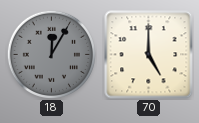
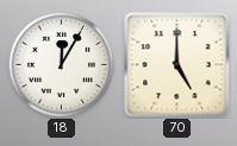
18 dial: grey -> white
